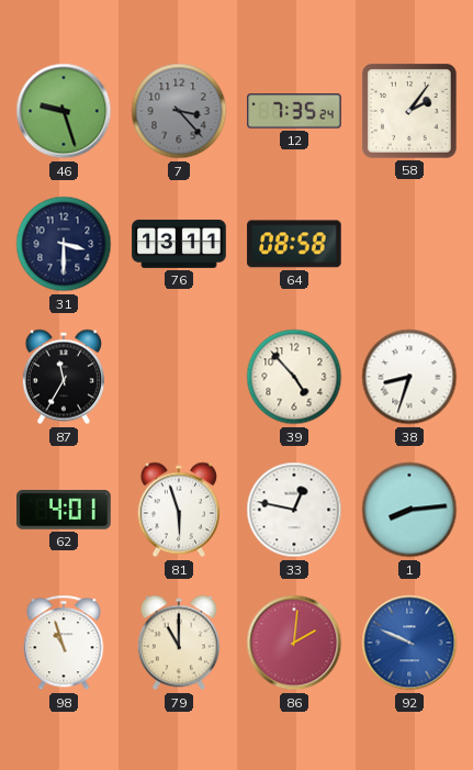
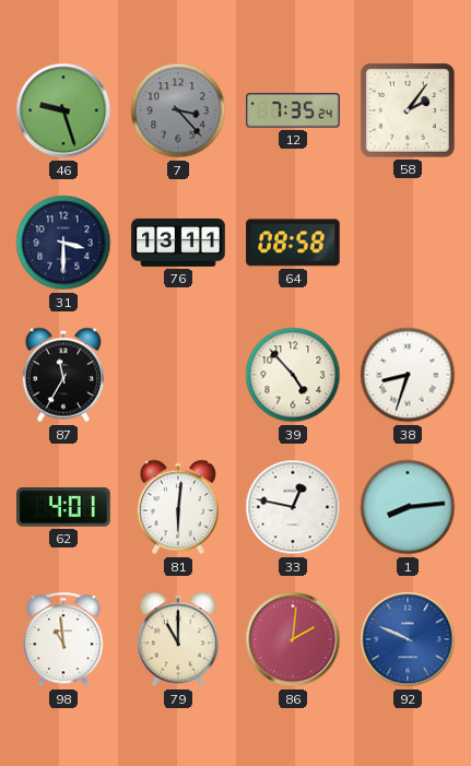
81: 5:57 -> 6:01
98: 10:57 -> 10:59
